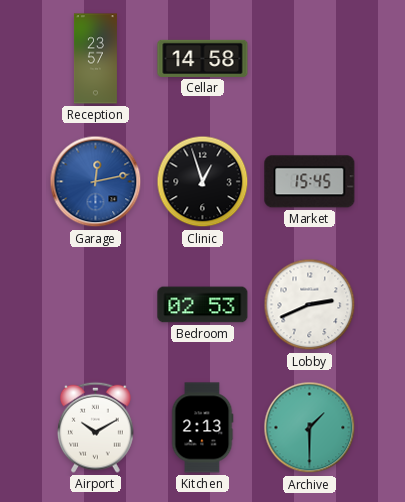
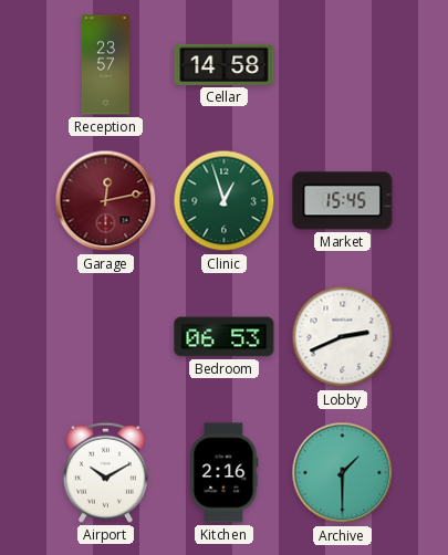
Garage dial: blue -> burgundy
Clinic dial: black -> green
Bedroom: 02:53 -> 06:53
Kitchen: 2:13 -> 2:16
